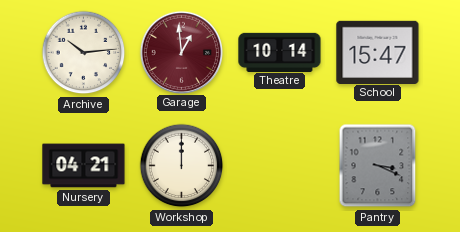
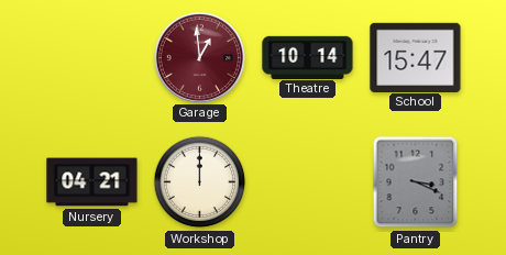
Archive: 10:14 -> none
